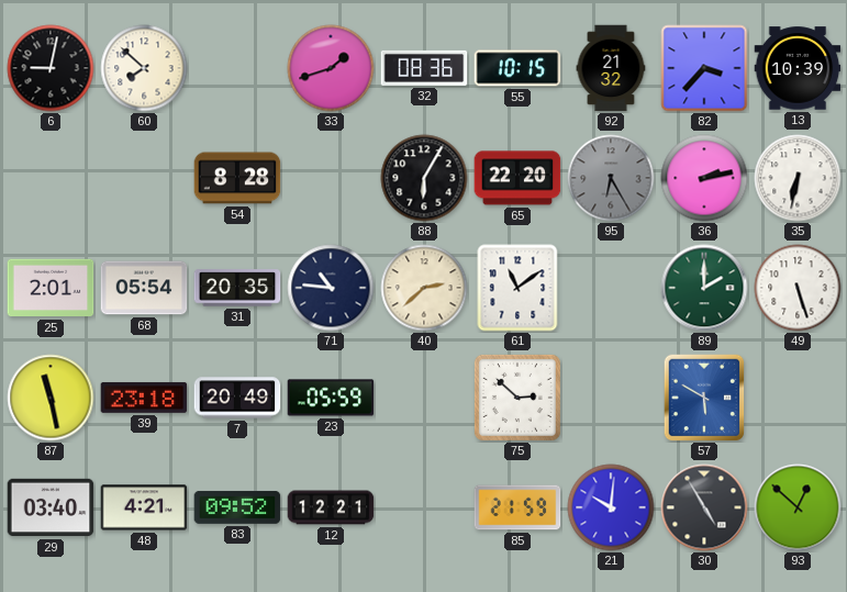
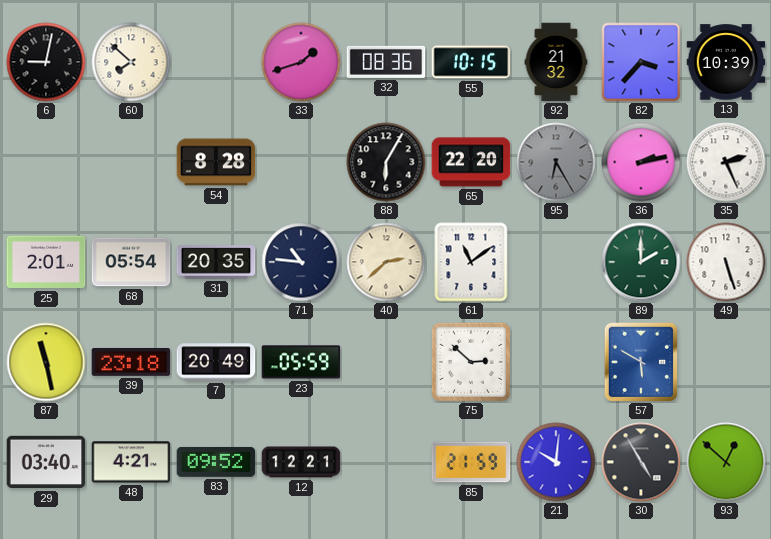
35: 6:32 -> 2:26
